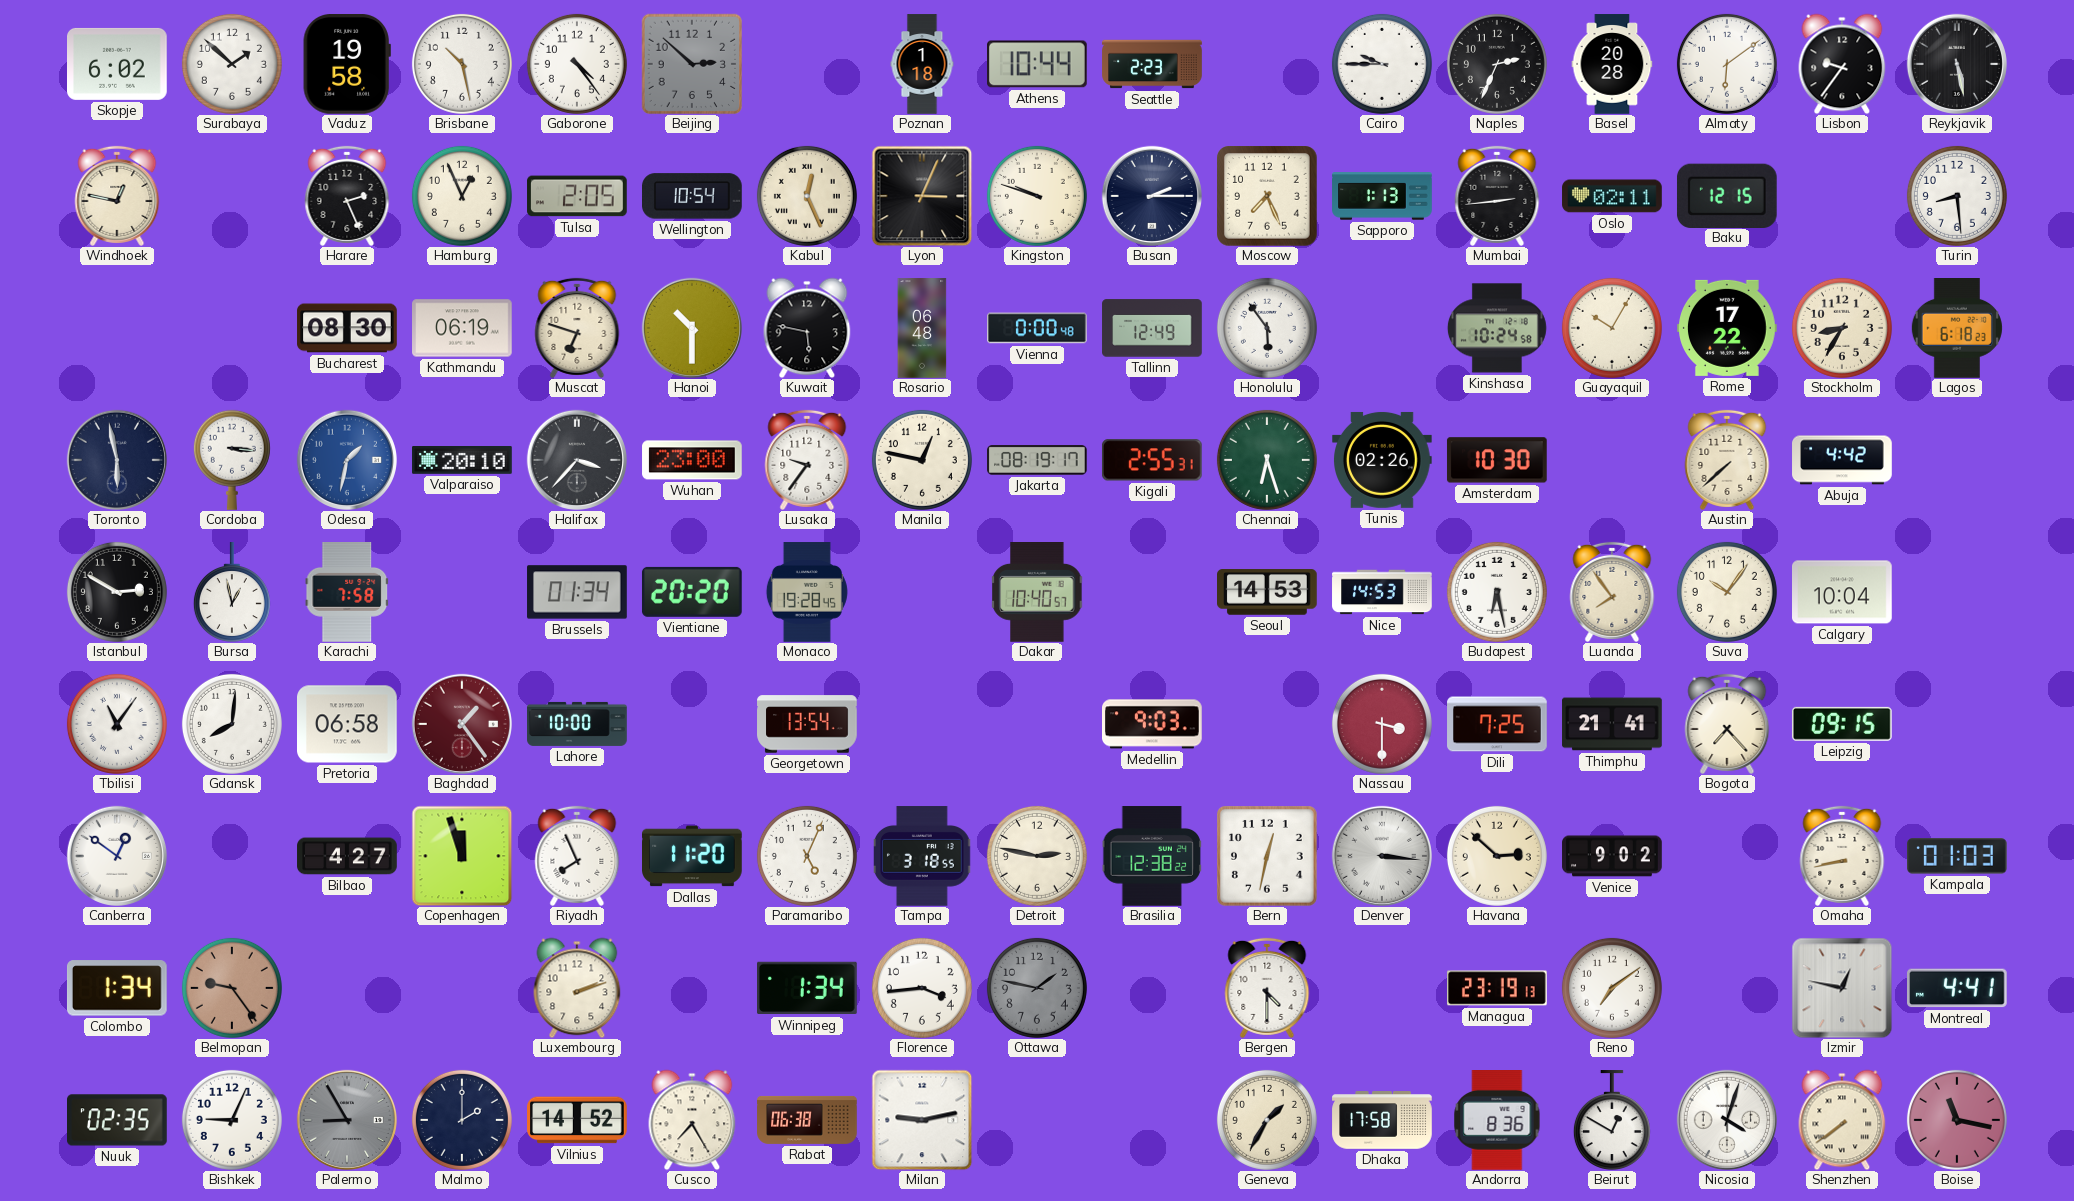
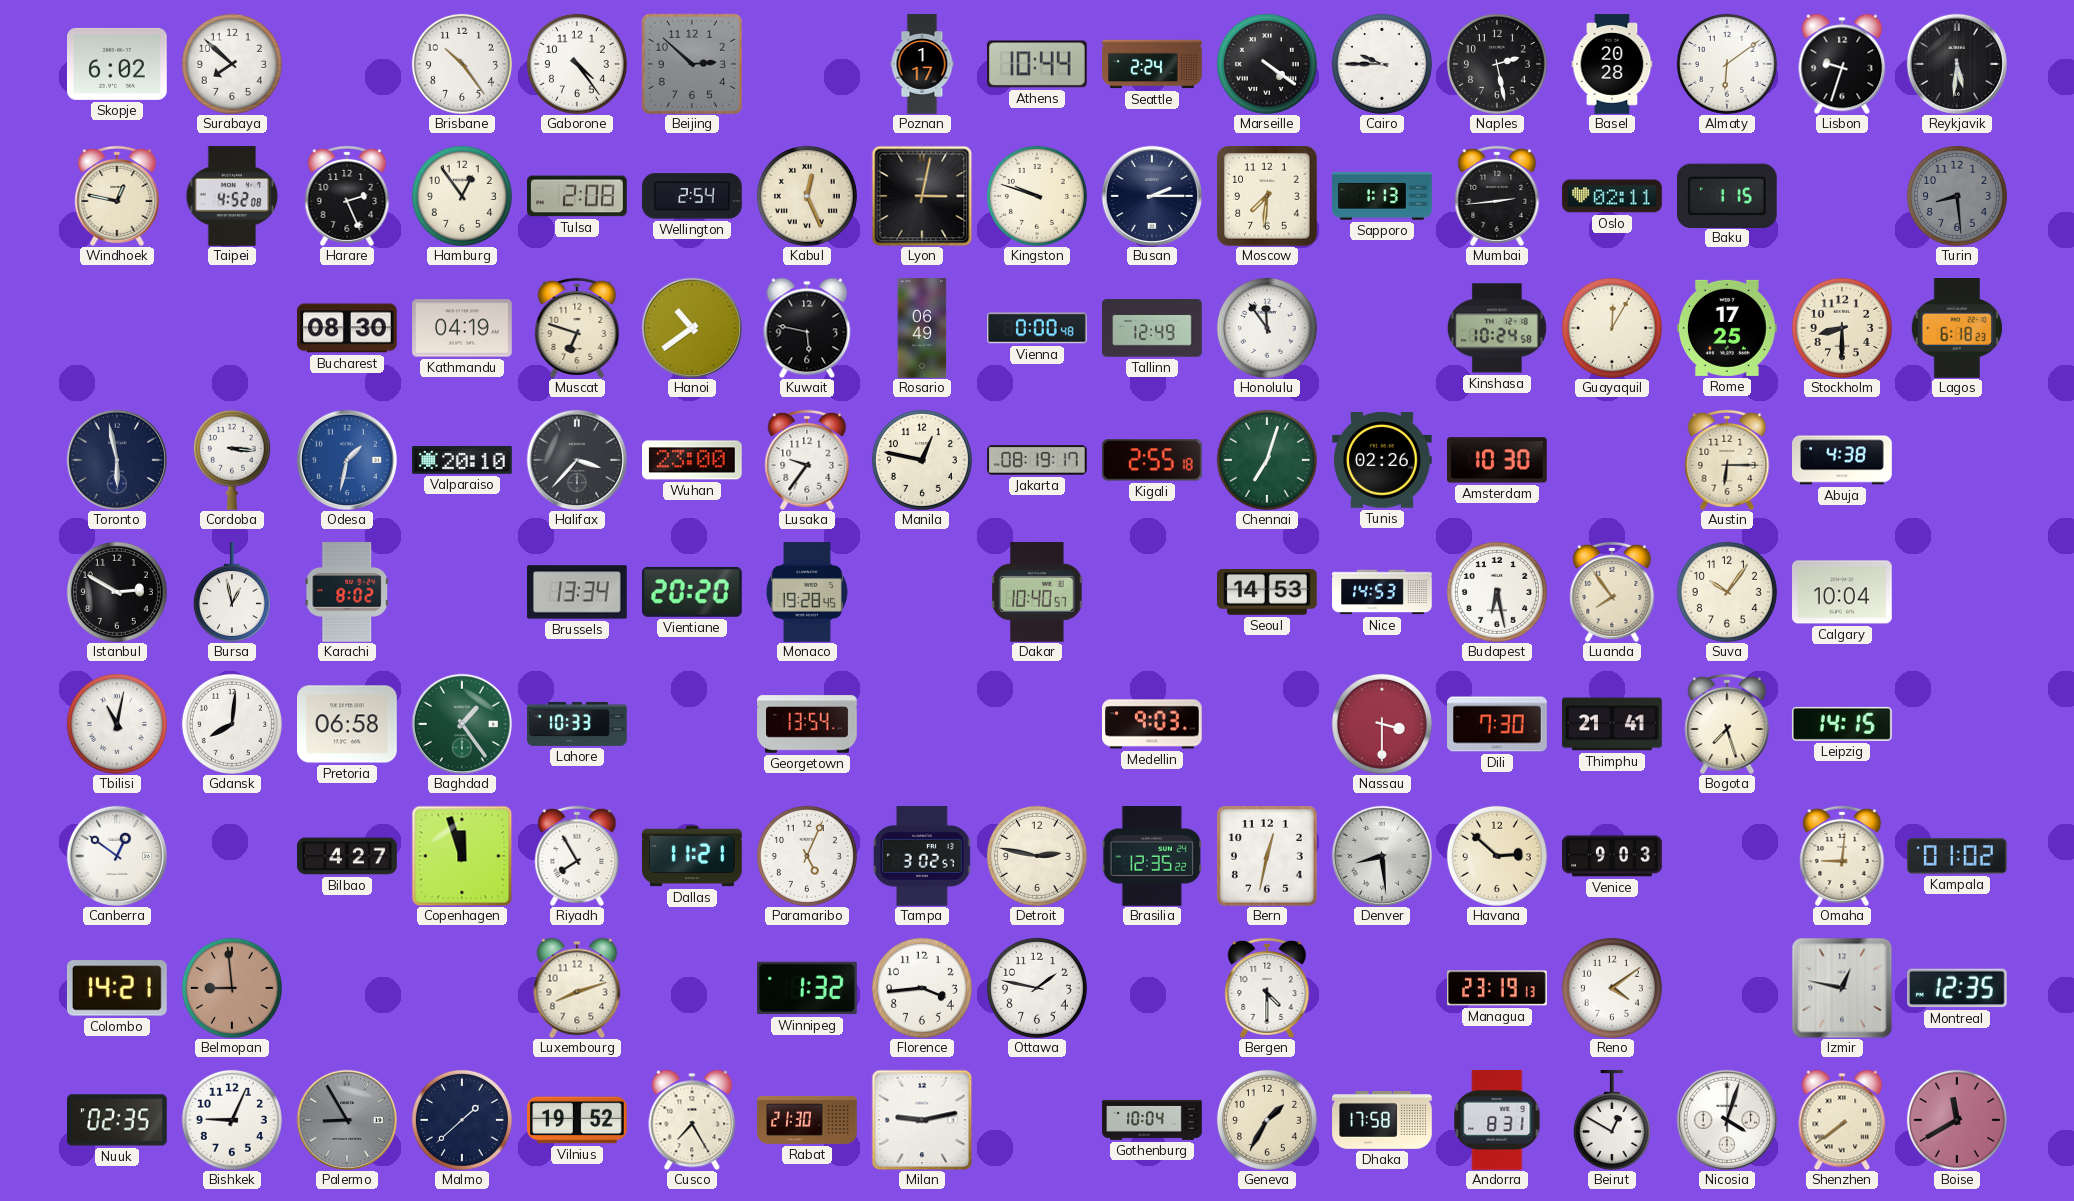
Surabaya: 1:52 -> 7:52
Vaduz: 19:58 -> none
Brisbane: 10:28 -> 10:24
Poznan: 1:18 -> 1:17
Seattle: 2:23 -> 2:24
Marseille: none -> 4:21
Naples: 2:34 -> 2:28
Lisbon: 9:36 -> 9:33
Reykjavik: 5:28 -> 5:31
Taipei: none -> 4:52
Hamburg: 12:56 -> 12:54
Tulsa: 2:05 -> 2:08
Wellington: 10:54 -> 2:54
Lyon: 3:04 -> 3:02
Moscow: 7:26 -> 7:31
Baku: 12:15 -> 1:15
Turin dial: white -> grey
Kathmandu: 06:19 -> 04:19
Hanoi: 10:30 -> 10:39
Rosario: 06:48 -> 06:49
Honolulu: 5:54 -> 11:54
Guayaquil: 10:05 -> 12:05
Rome: 17:22 -> 17:25
Stockholm: 8:35 -> 8:30
Kigali: 2:55:31 -> 2:55:18
Chennai: 6:27 -> 7:03
Austin: 7:38 -> 6:15
Abuja: 4:42 -> 4:38
Karachi: 7:58 -> 8:02
Brussels: 01:34 -> 13:34
Tbilisi: 11:06 -> 11:02
Baghdad dial: burgundy -> green
Lahore: 10:00 -> 10:33
Dili: 7:25 -> 7:30
Bogota: 7:23 -> 7:27
Leipzig: 09:15 -> 14:15
Riyadh: 7:56 -> 7:55
Dallas: 11:20 -> 11:21
Tampa: 3:18 -> 3:02
Brasilia: 12:38 -> 12:35
Denver: 3:16 -> 8:29
Venice: 9:02 -> 9:03
Omaha: 8:43 -> 9:01
Kampala: 01:03 -> 01:02
Colombo: 1:34 -> 14:21
Belmopan: 9:24 -> 8:59
Luxembourg: 2:12 -> 8:12
Winnipeg: 1:34 -> 1:32
Ottawa dial: grey -> white
Reno: 7:09 -> 4:09
Montreal: 4:41 -> 12:35
Malmo: 2:00 -> 1:38
Vilnius: 14:52 -> 19:52
Rabat: 06:38 -> 21:30
Gothenburg: none -> 10:04
Andorra: 8:36 -> 8:31
Boise: 11:17 -> 11:40
